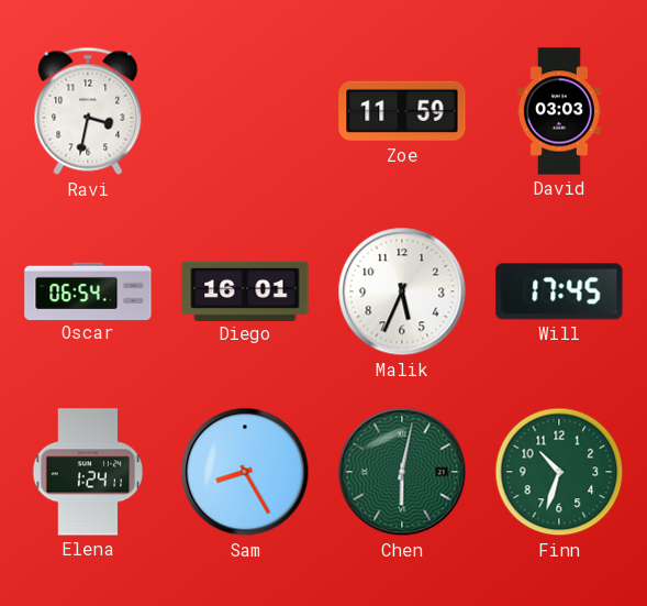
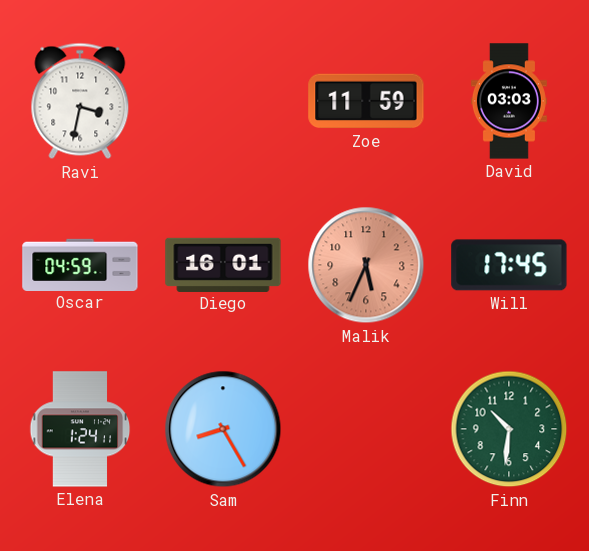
Oscar: 06:54 -> 04:59
Malik dial: white -> salmon
Chen: 6:02 -> none
Finn: 10:33 -> 10:31
